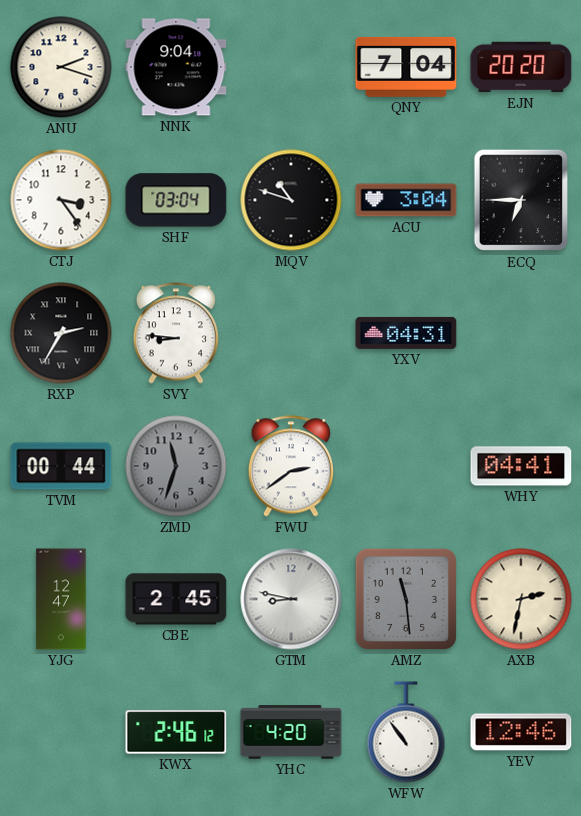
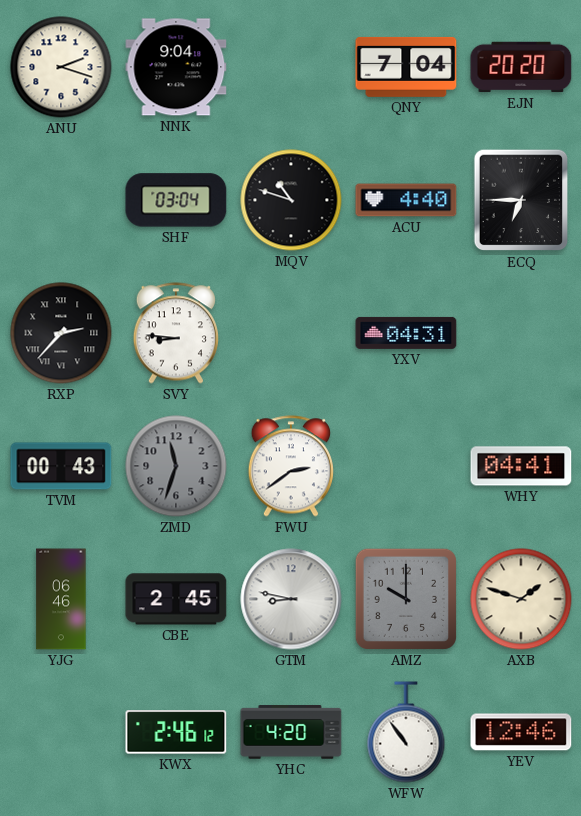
CTJ: 3:24 -> none
ACU: 3:04 -> 4:40
RXP: 2:35 -> 2:37
TVM: 00:44 -> 00:43
YJG: 12:47 -> 06:46
AMZ: 11:29 -> 10:00
AXB: 2:32 -> 1:48
